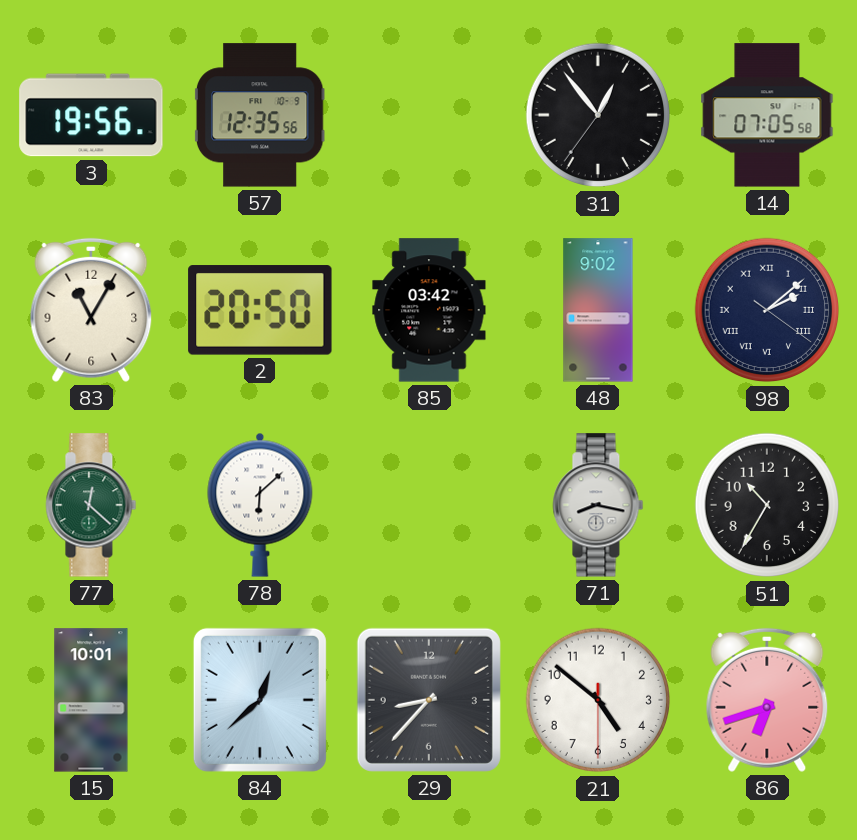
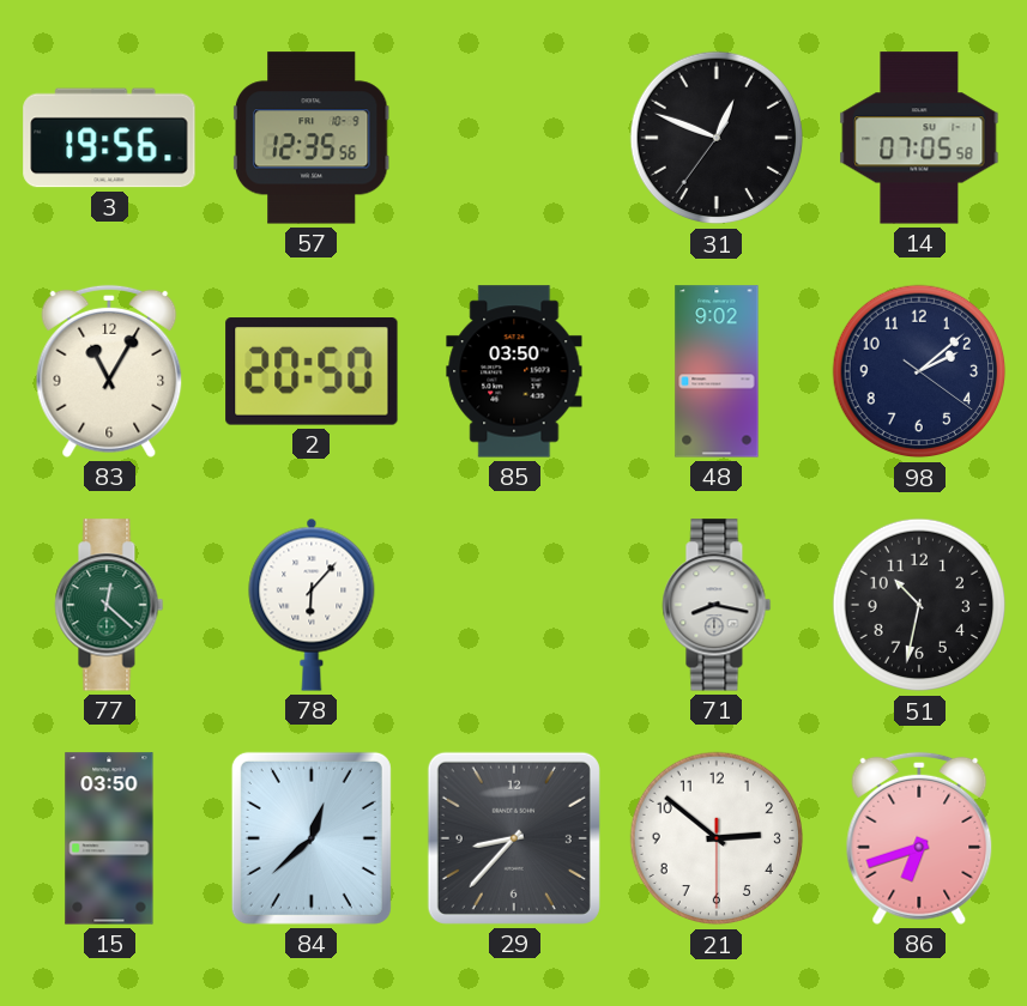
31: 12:53 -> 12:48
85: 03:42 -> 03:50
98 numerals: Roman -> Arabic
78: 6:08 -> 6:07
51: 10:35 -> 10:32
15: 10:01 -> 03:50
21: 4:51 -> 2:51
